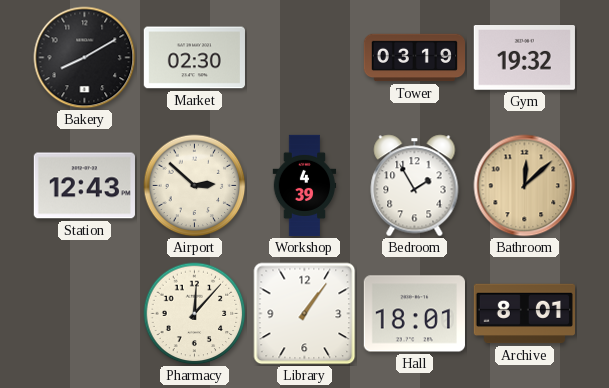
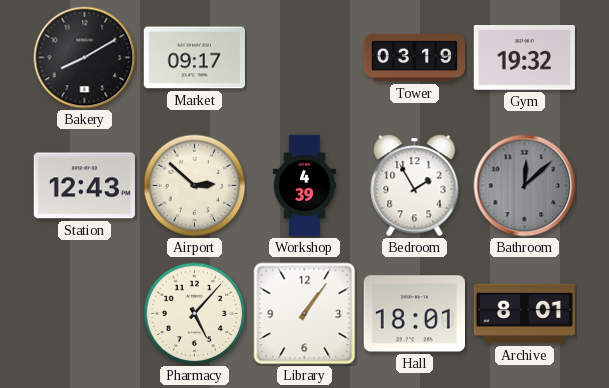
Market: 02:30 -> 09:17
Bathroom dial: champagne -> grey
Pharmacy: 12:07 -> 5:07
